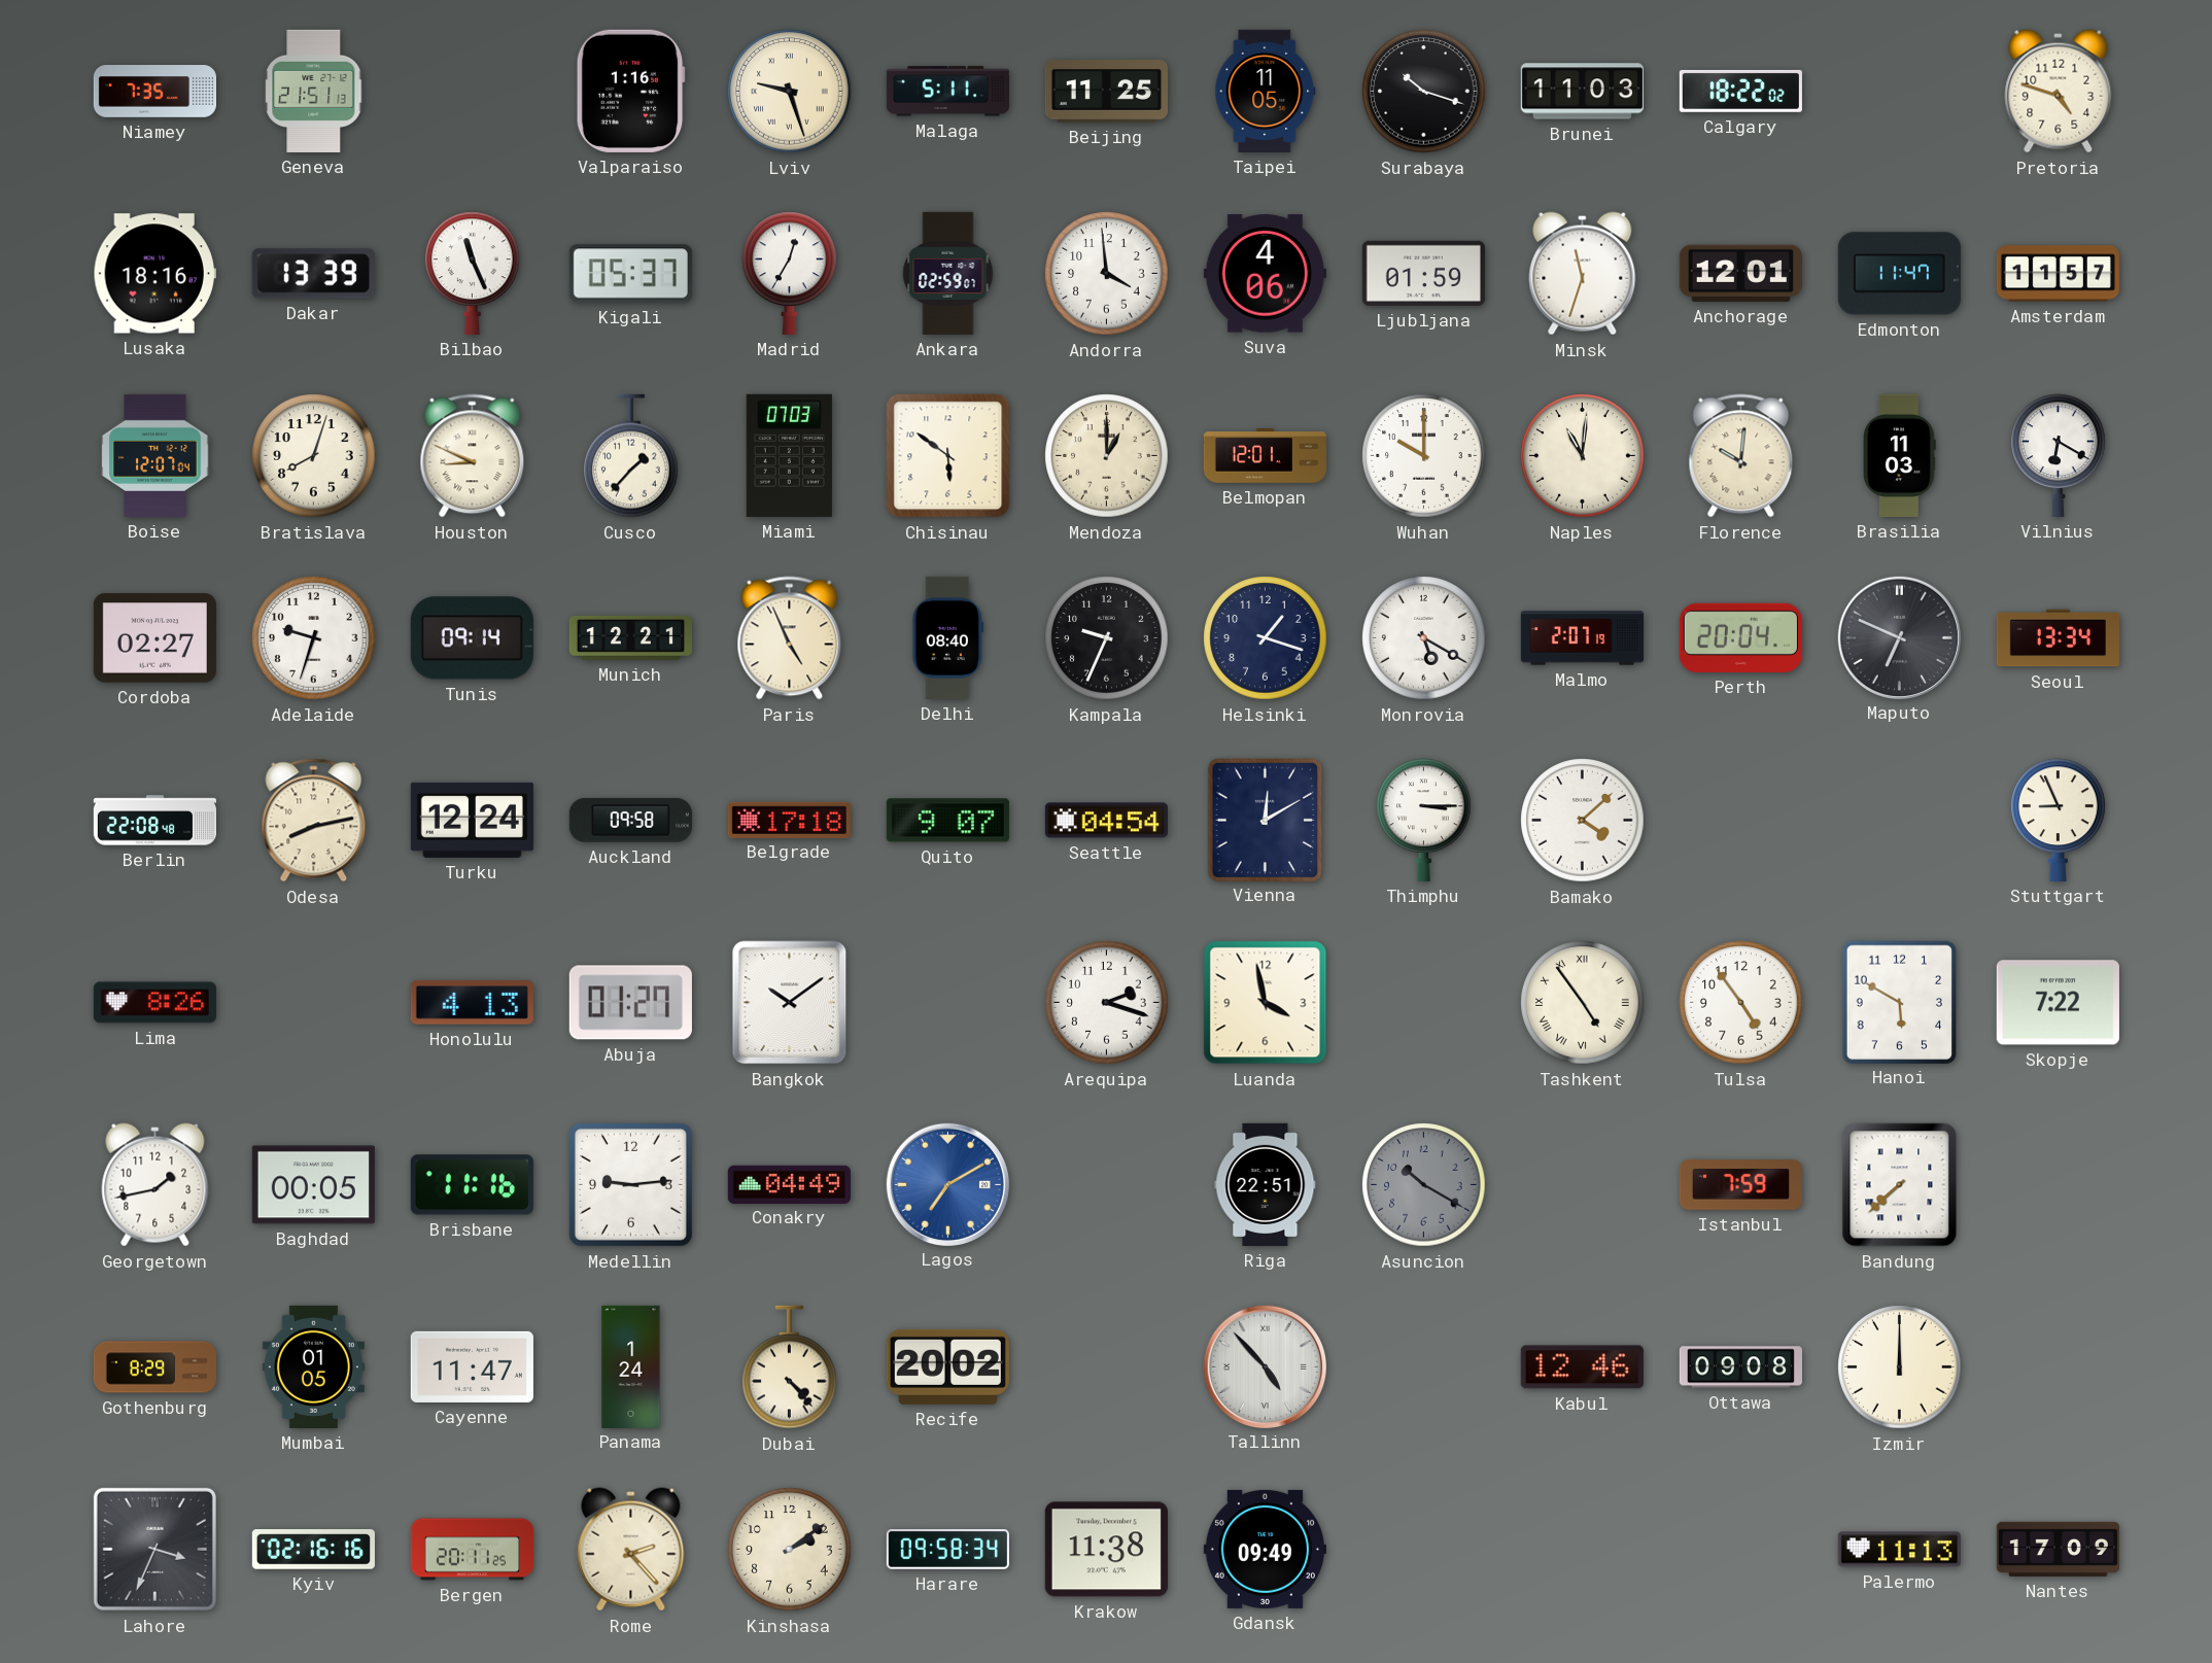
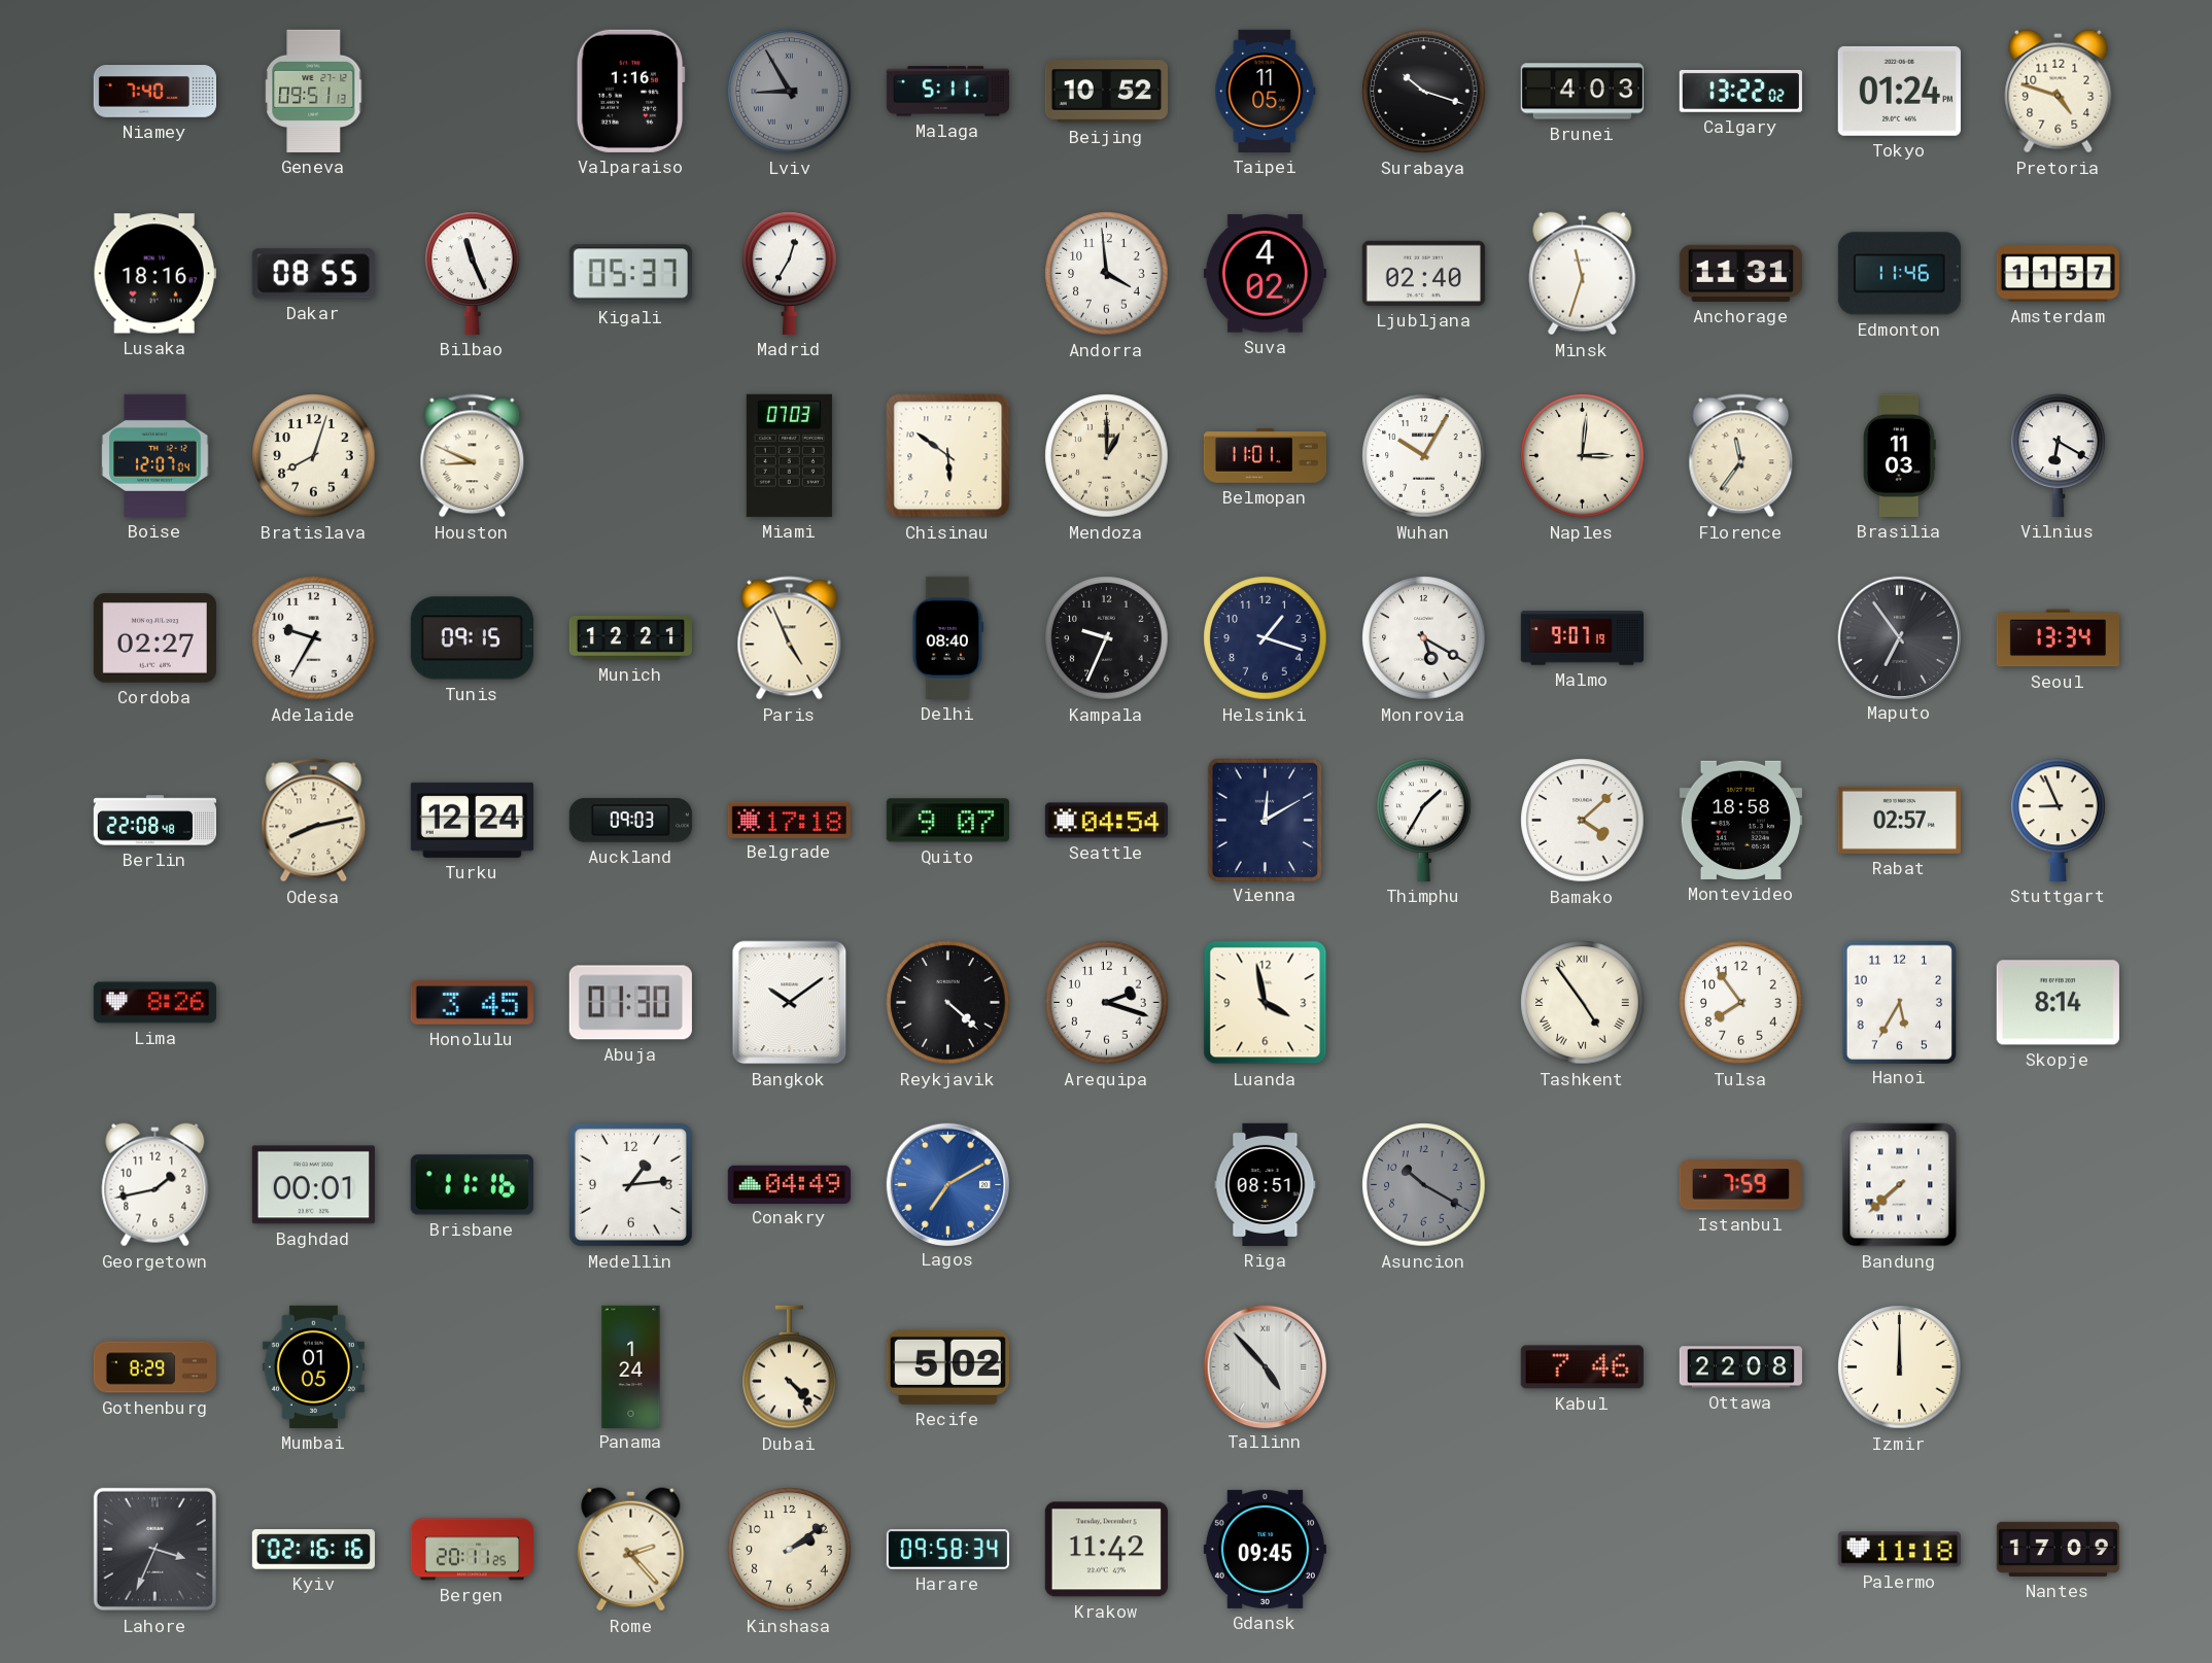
Niamey: 7:35 -> 7:40
Geneva: 21:51 -> 09:51
Lviv: 9:27 -> 8:55
Lviv dial: cream -> grey
Beijing: 11:25 -> 10:52
Brunei: 11:03 -> 4:03
Calgary: 18:22 -> 13:22
Tokyo: none -> 01:24
Dakar: 13:39 -> 08:55
Ankara: 02:59 -> none
Suva: 4:06 -> 4:02
Ljubljana: 01:59 -> 02:40
Anchorage: 12:01 -> 11:31
Edmonton: 11:47 -> 11:46
Cusco: 1:37 -> none
Belmopan: 12:01 -> 11:01
Wuhan: 10:00 -> 10:05
Naples: 11:01 -> 3:01
Florence: 10:01 -> 11:36
Adelaide: 9:33 -> 9:35
Tunis: 09:14 -> 09:15
Malmo: 2:07 -> 9:07
Perth: 20:04 -> none
Maputo: 6:49 -> 6:54
Auckland: 09:58 -> 09:03
Thimphu: 3:15 -> 1:35
Montevideo: none -> 18:58
Rabat: none -> 02:57
Honolulu: 4:13 -> 3:45
Abuja: 01:27 -> 01:30
Reykjavik: none -> 4:22
Tulsa: 4:54 -> 7:54
Hanoi: 5:50 -> 5:35
Skopje: 7:22 -> 8:14
Baghdad: 00:05 -> 00:01
Medellin: 9:14 -> 1:14
Riga: 22:51 -> 08:51
Cayenne: 11:47 -> none
Recife: 20:02 -> 5:02
Kabul: 12:46 -> 7:46
Ottawa: 09:08 -> 22:08
Krakow: 11:38 -> 11:42
Gdansk: 09:49 -> 09:45
Palermo: 11:13 -> 11:18
